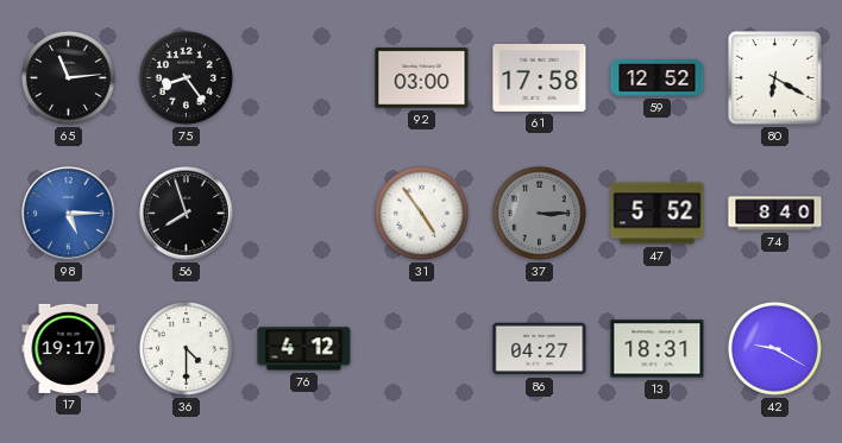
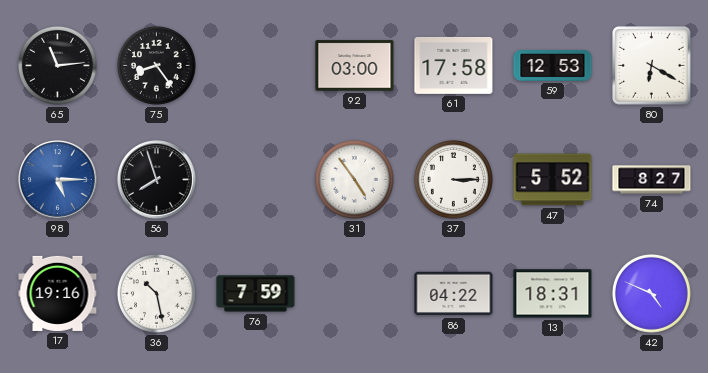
59: 12:52 -> 12:53
37 dial: grey -> white
74: 8:40 -> 8:27
17: 19:17 -> 19:16
36: 4:30 -> 10:28
76: 4:12 -> 7:59
86: 04:27 -> 04:22
42: 9:20 -> 4:49
